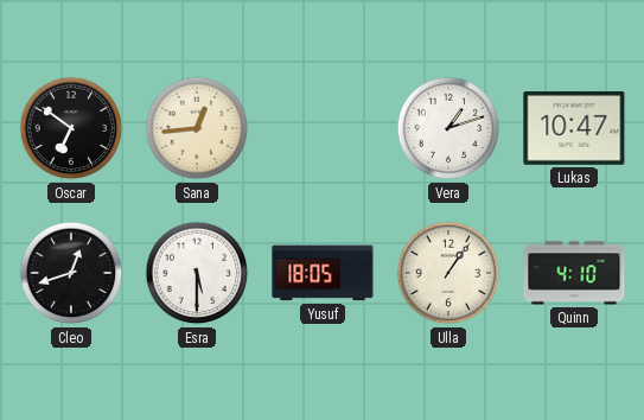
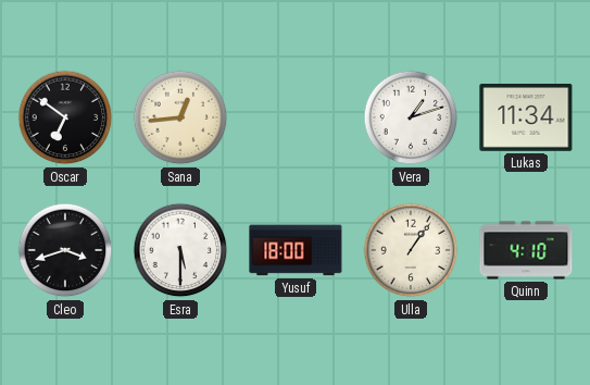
Lukas: 10:47 -> 11:34
Cleo: 12:42 -> 3:42
Yusuf: 18:05 -> 18:00
